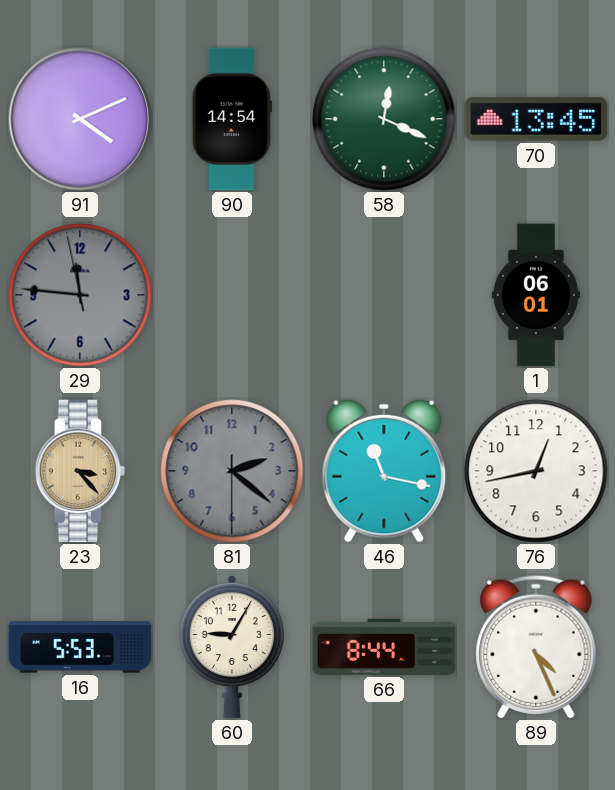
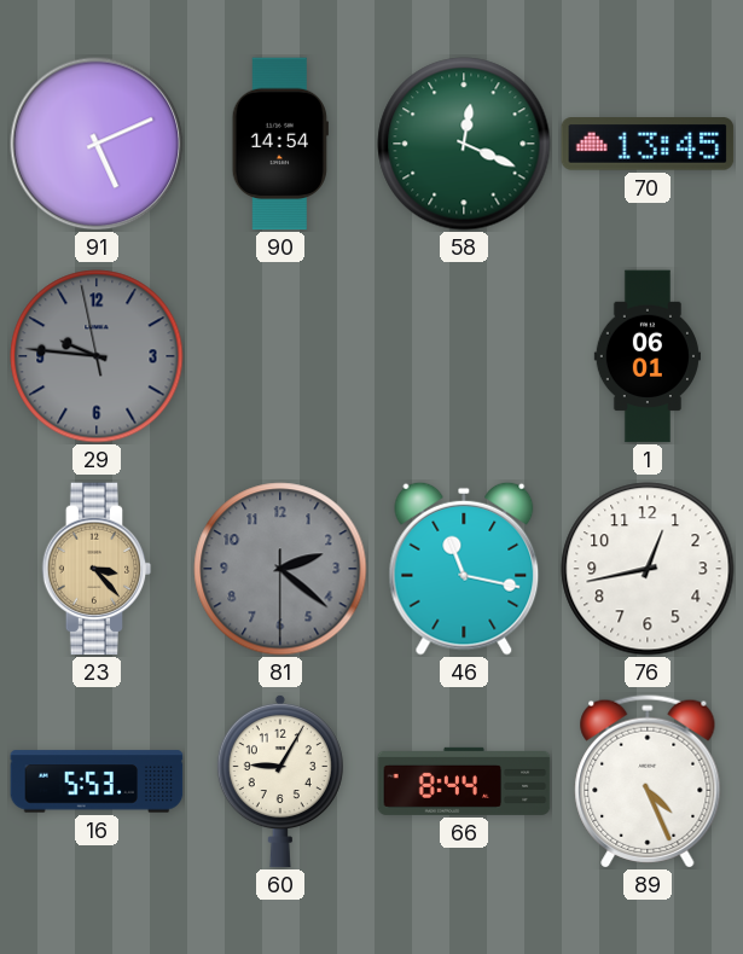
91: 4:11 -> 5:11
29: 11:45 -> 9:45
